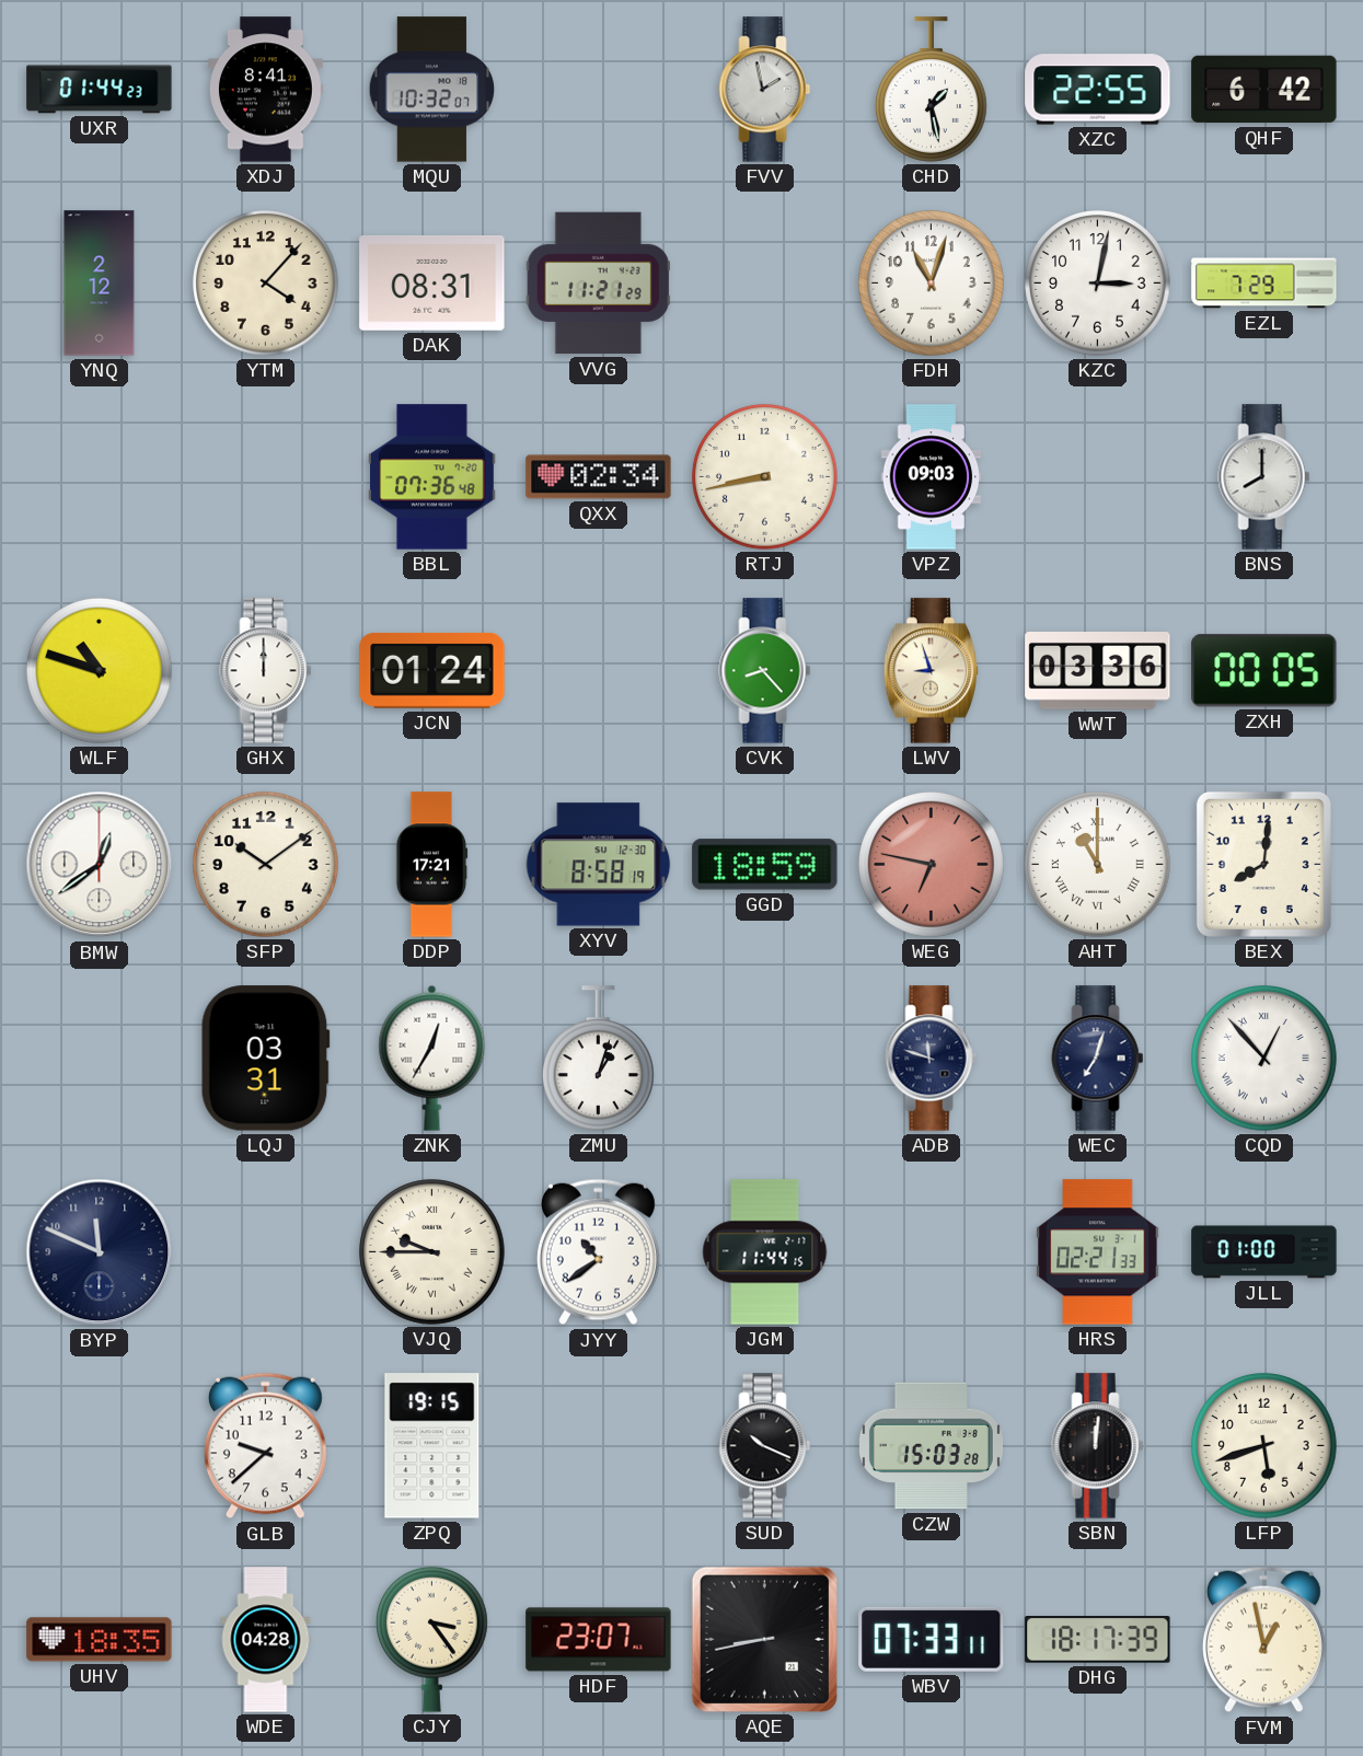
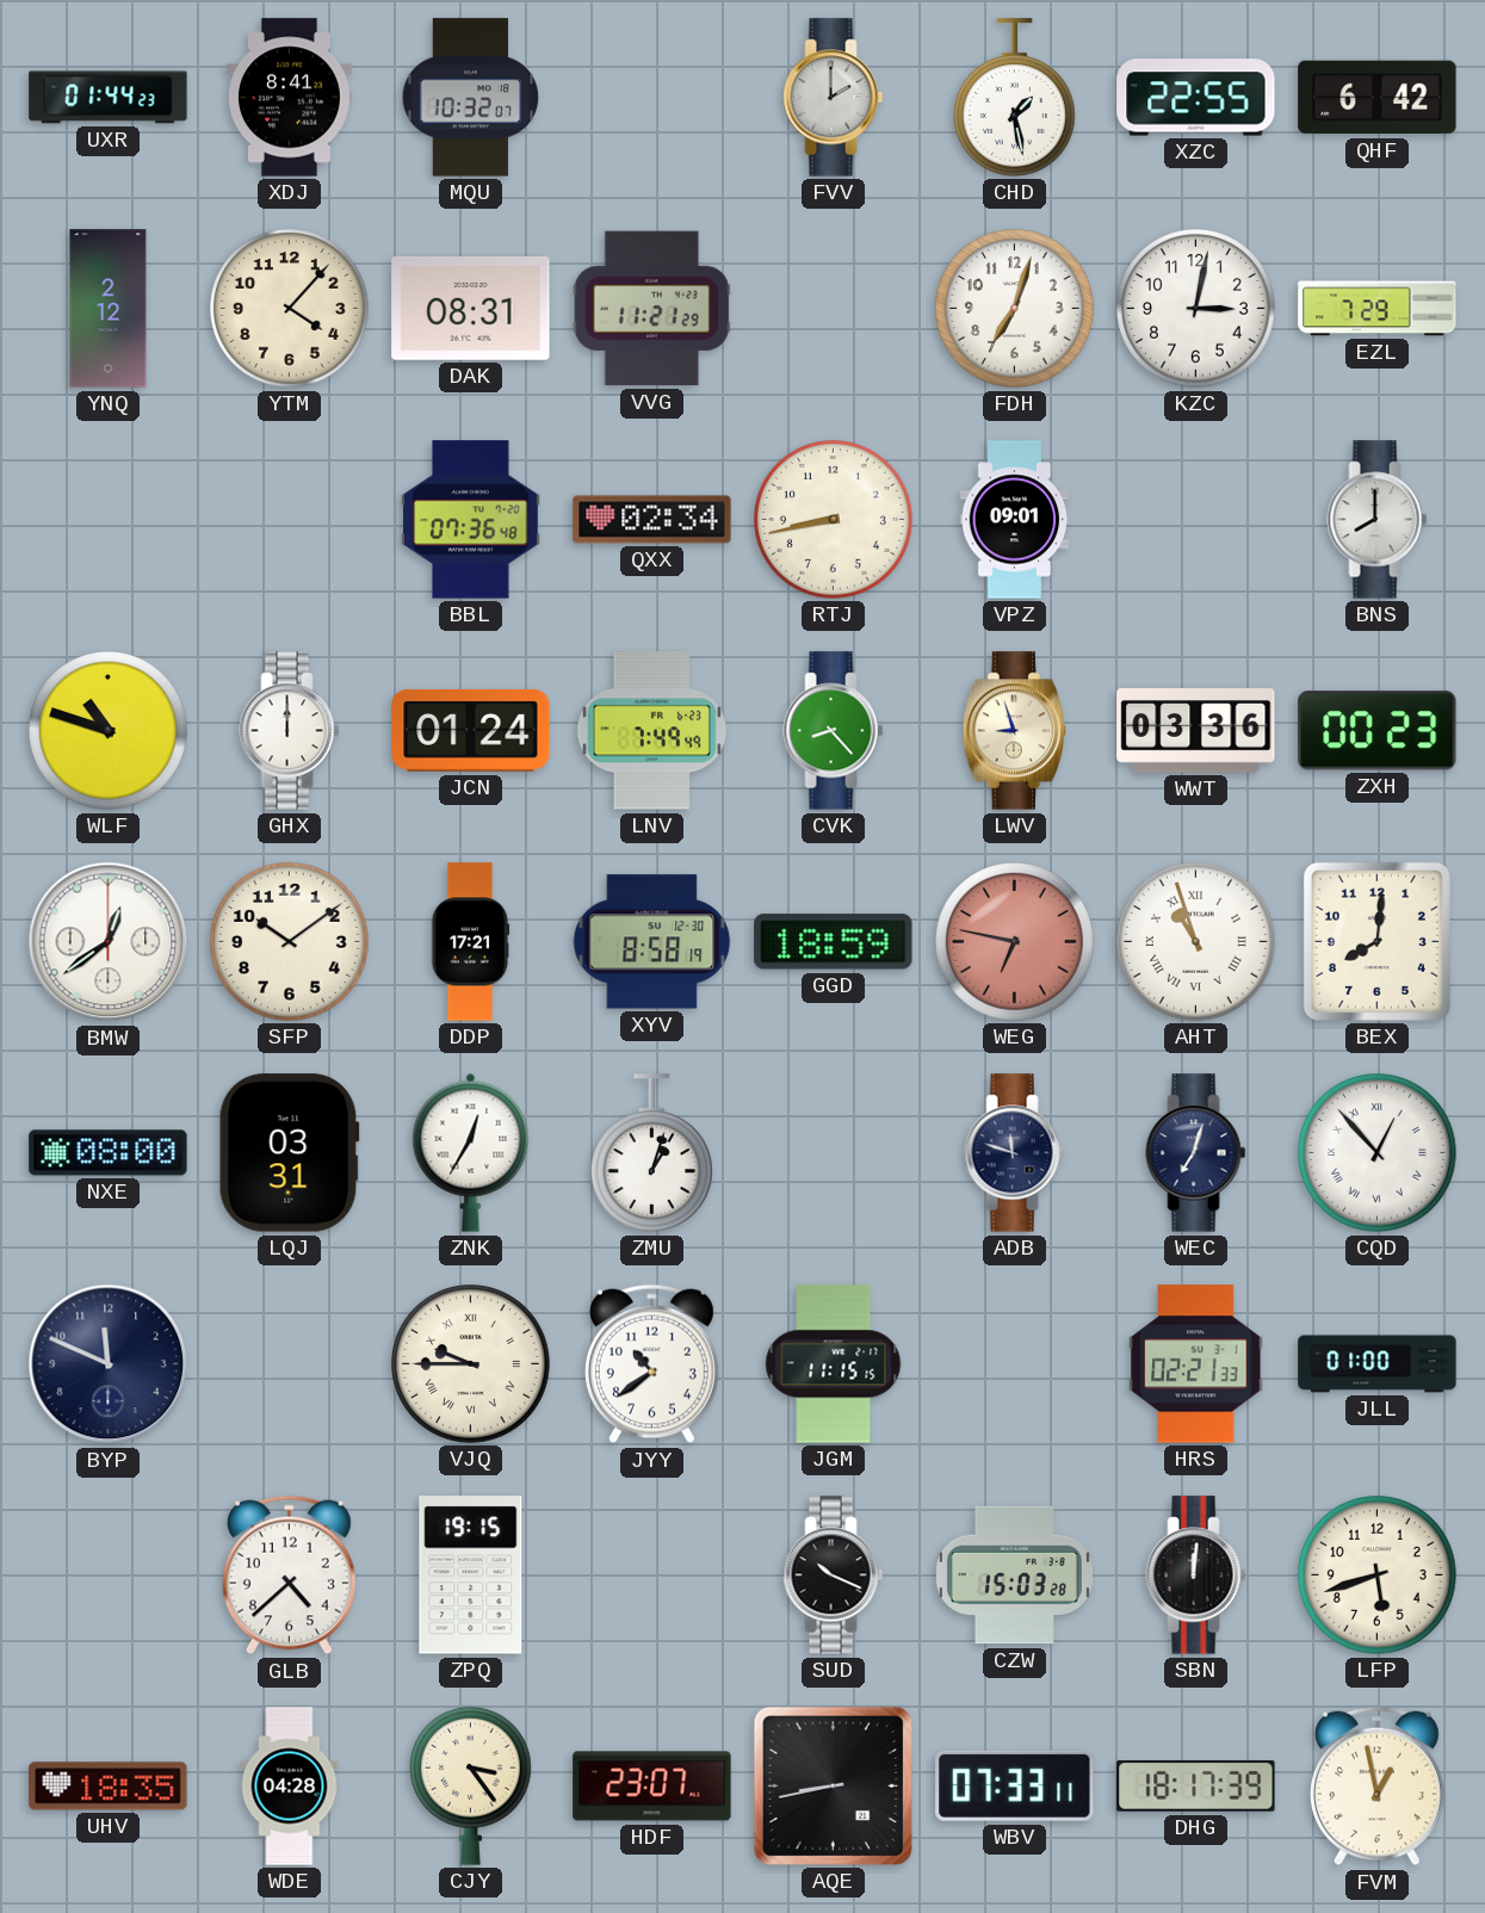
FVV: 1:58 -> 2:00
FDH: 11:03 -> 7:03
VPZ: 09:03 -> 09:01
LNV: none -> 7:49
ZXH: 00:05 -> 00:23
AHT: 11:00 -> 10:57
NXE: none -> 08:00
JGM: 11:44 -> 11:15
GLB: 9:38 -> 4:38
